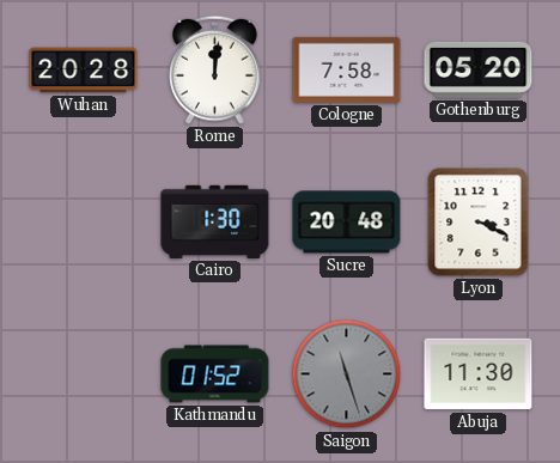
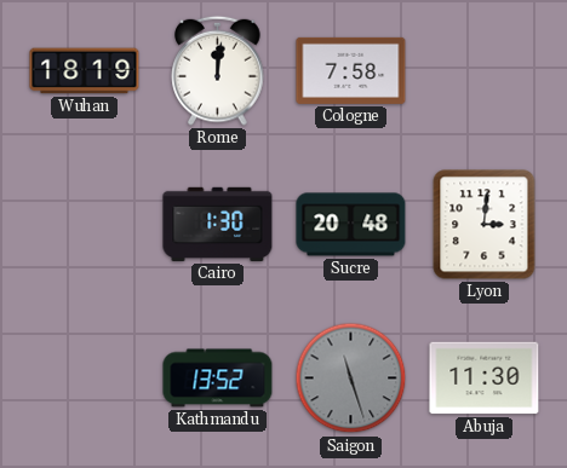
Wuhan: 20:28 -> 18:19
Gothenburg: 05:20 -> none
Lyon: 3:19 -> 3:01
Kathmandu: 01:52 -> 13:52
